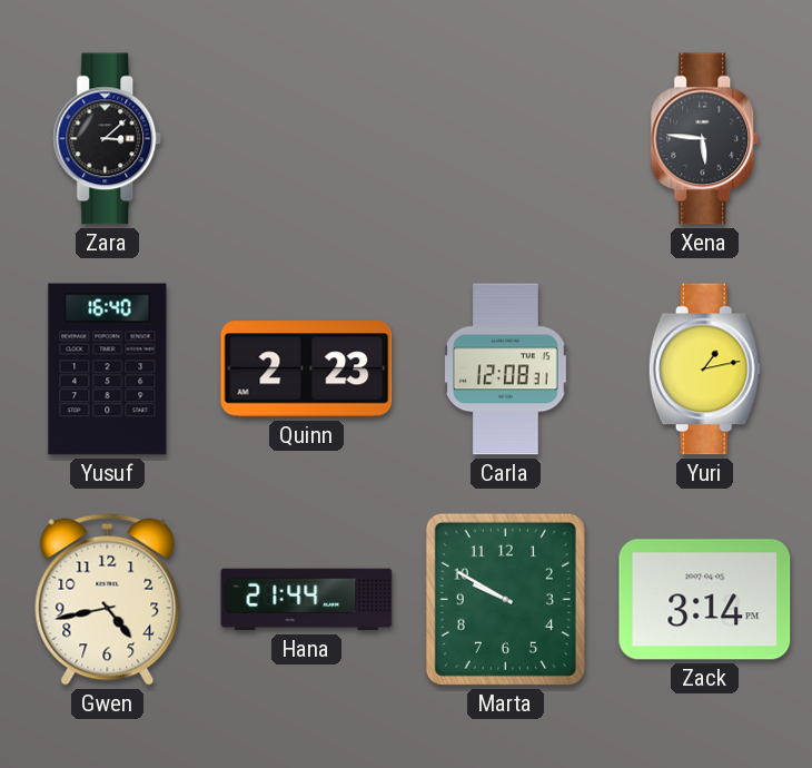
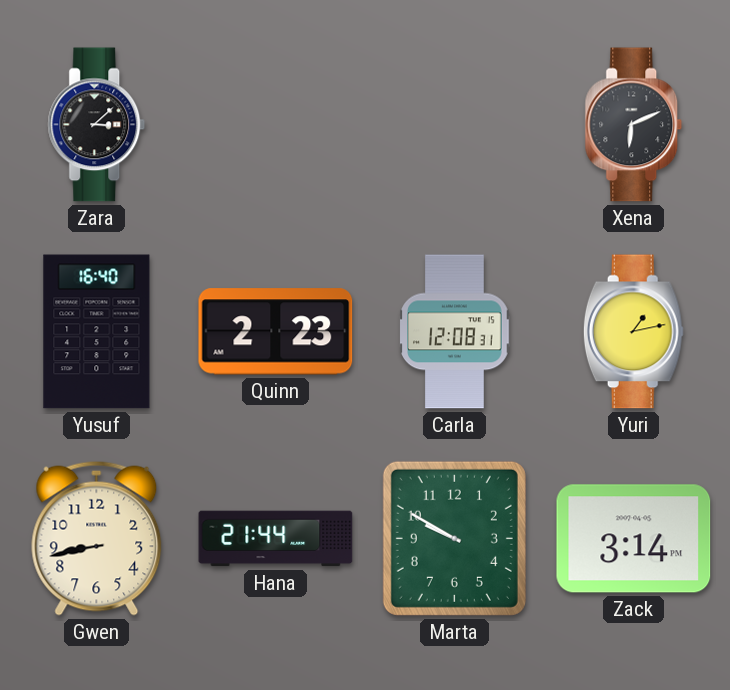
Xena: 5:46 -> 6:11
Gwen: 4:43 -> 8:43
